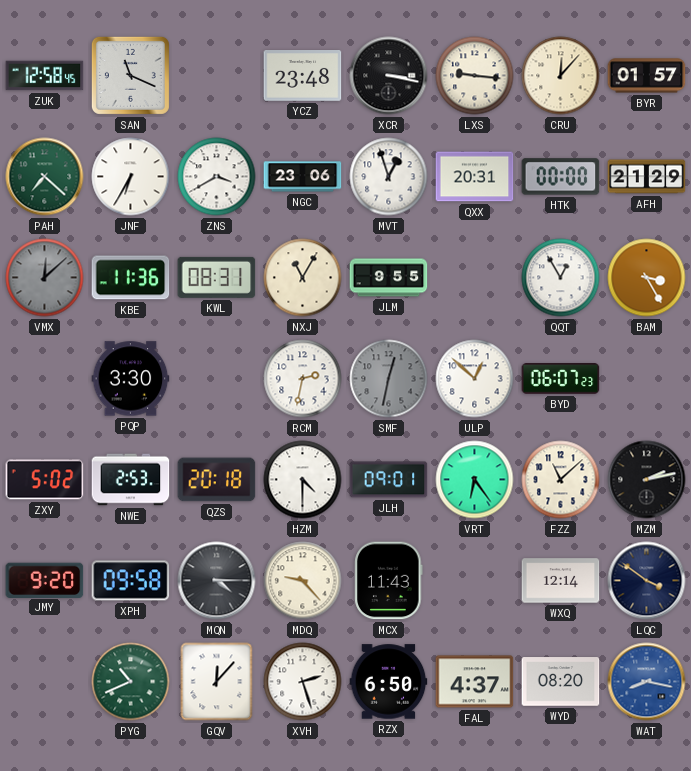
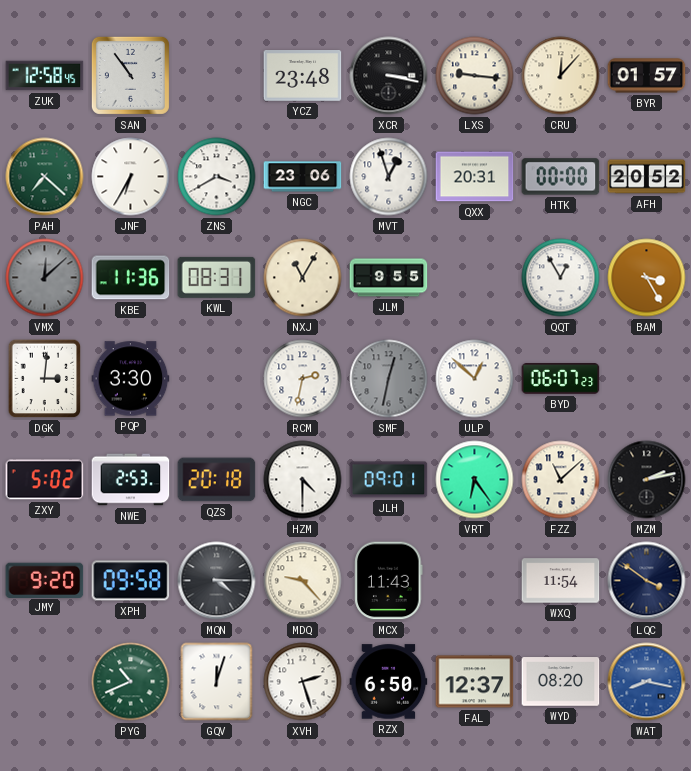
SAN: 11:19 -> 10:54
AFH: 21:29 -> 20:52
DGK: none -> 3:01
WXQ: 12:14 -> 11:54
GQV: 12:07 -> 12:03
FAL: 4:37 -> 12:37
